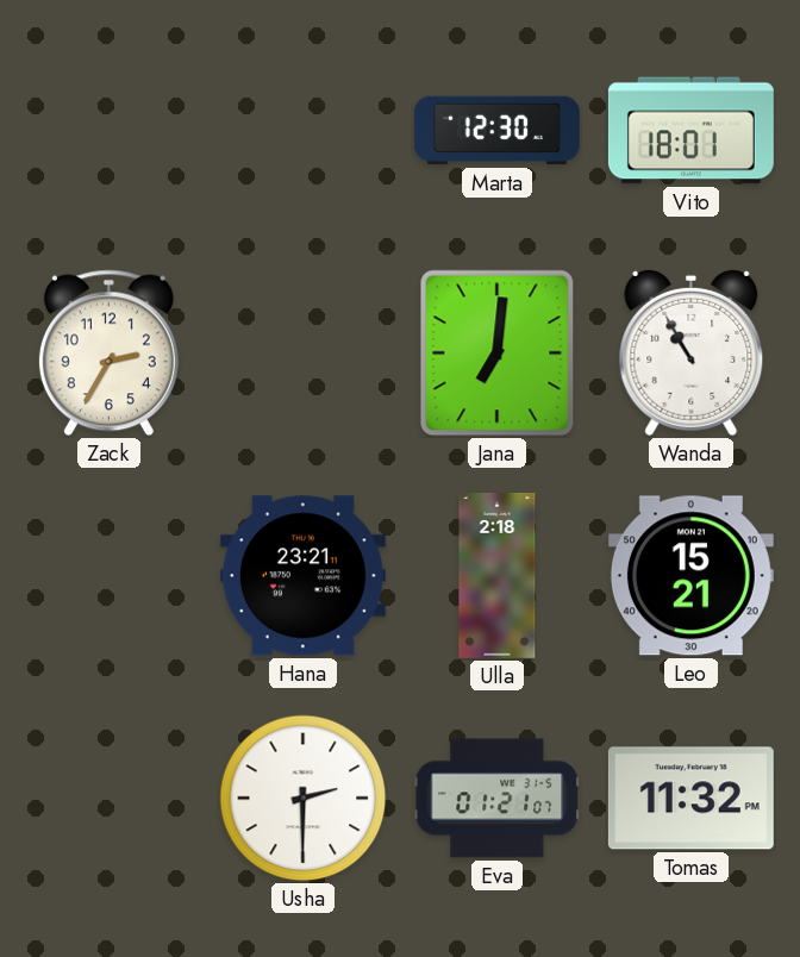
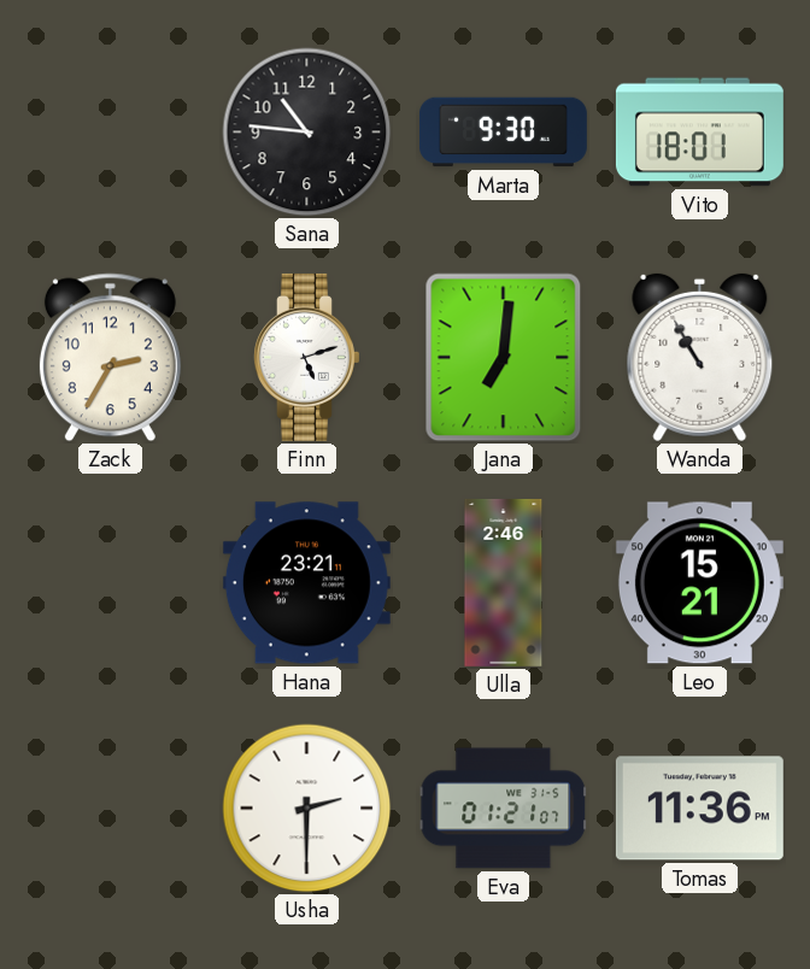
Sana: none -> 10:46
Marta: 12:30 -> 9:30
Finn: none -> 5:12
Ulla: 2:18 -> 2:46
Tomas: 11:32 -> 11:36
